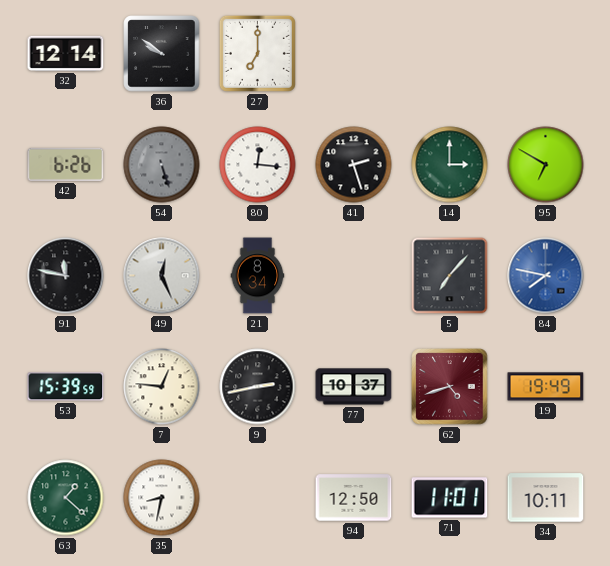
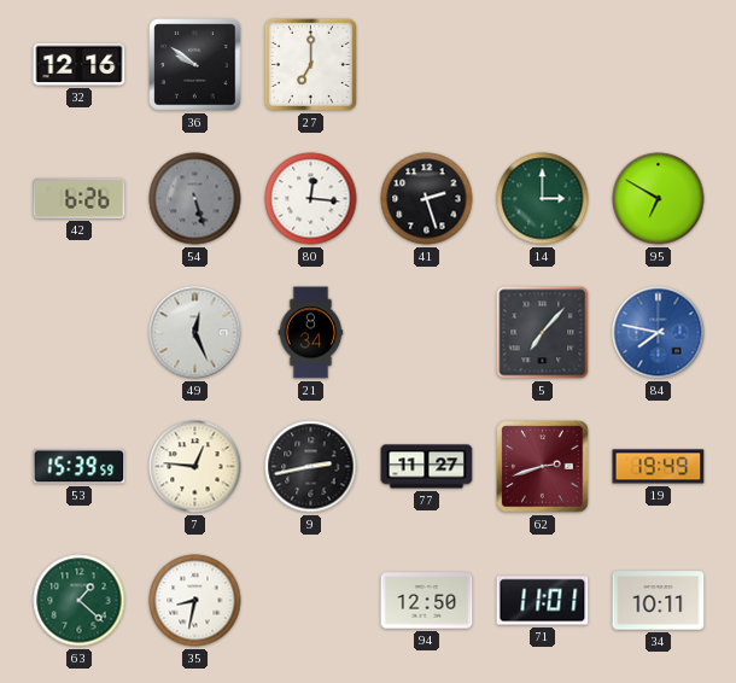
32: 12:14 -> 12:16
91: 11:47 -> none
77: 10:37 -> 11:27
62: 4:42 -> 2:42
